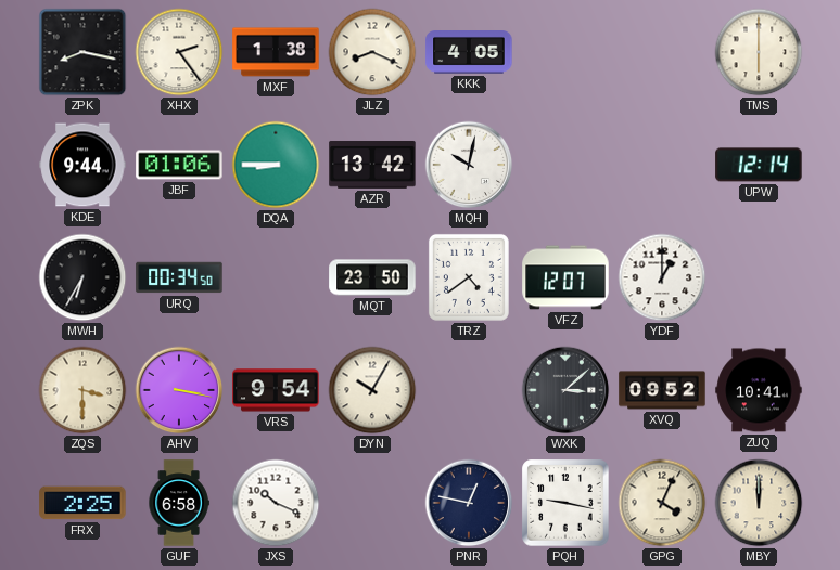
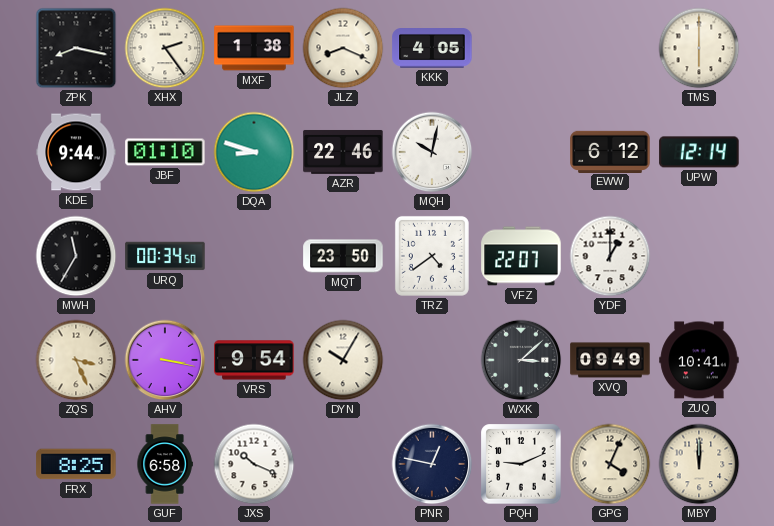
JBF: 01:06 -> 01:10
DQA: 8:45 -> 8:48
AZR: 13:42 -> 22:46
EWW: none -> 6:12
MWH: 6:35 -> 11:35
VFZ: 12:07 -> 22:07
ZQS: 3:30 -> 3:26
XVQ: 09:52 -> 09:49
FRX: 2:25 -> 8:25
PQH: 9:17 -> 9:11
